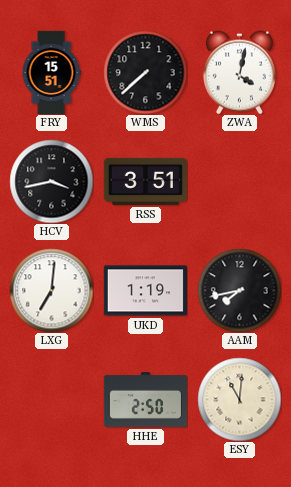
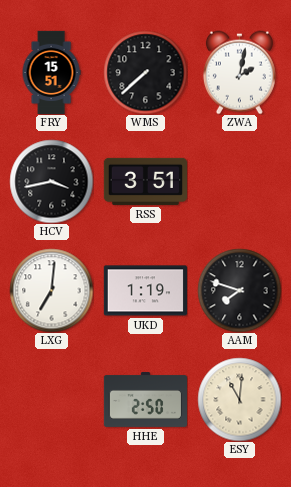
ZWA: 4:02 -> 2:02
AAM: 7:43 -> 7:48
